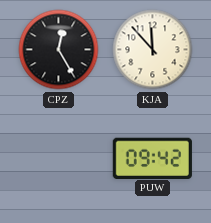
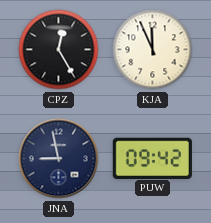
KJA: 11:53 -> 11:56
JNA: none -> 8:58
